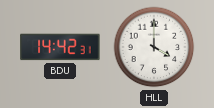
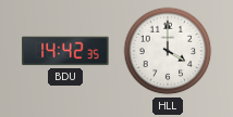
BDU: 14:42:31 -> 14:42:35
